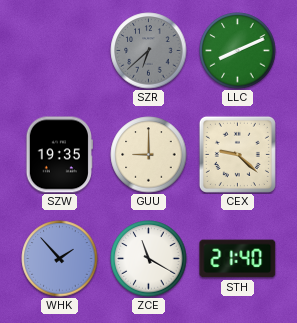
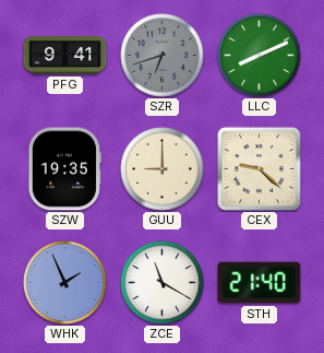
PFG: none -> 9:41
SZR: 6:38 -> 6:42
WHK: 1:53 -> 1:56
